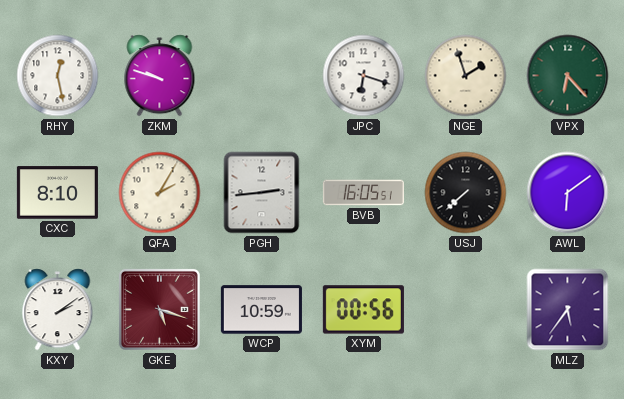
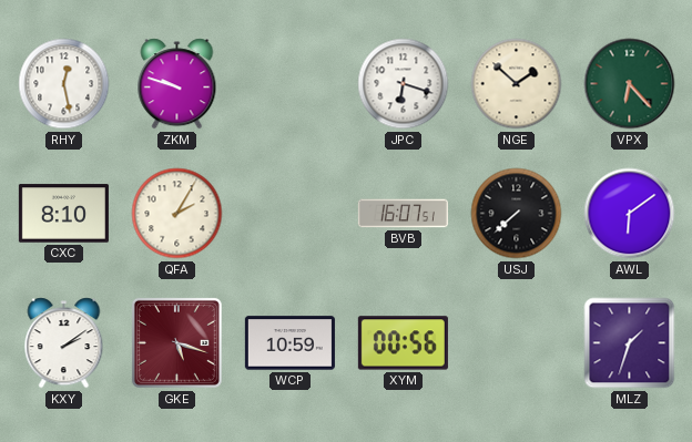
NGE: 1:57 -> 1:52
PGH: 2:44 -> none
BVB: 16:05 -> 16:07
MLZ: 5:36 -> 1:33
